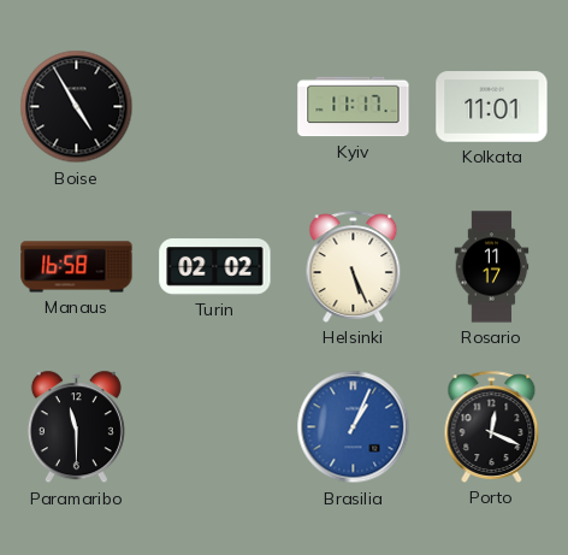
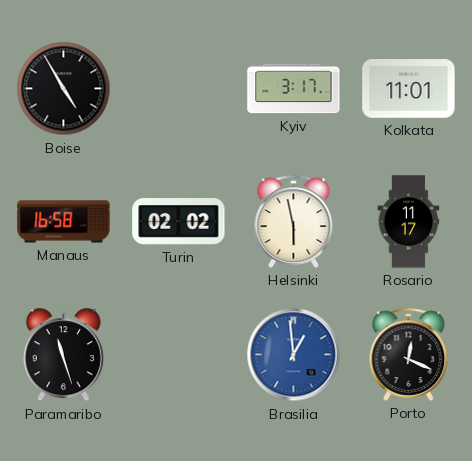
Kyiv: 11:17 -> 3:17
Helsinki: 5:26 -> 5:58
Paramaribo: 11:30 -> 11:27
Brasilia: 1:04 -> 12:59
